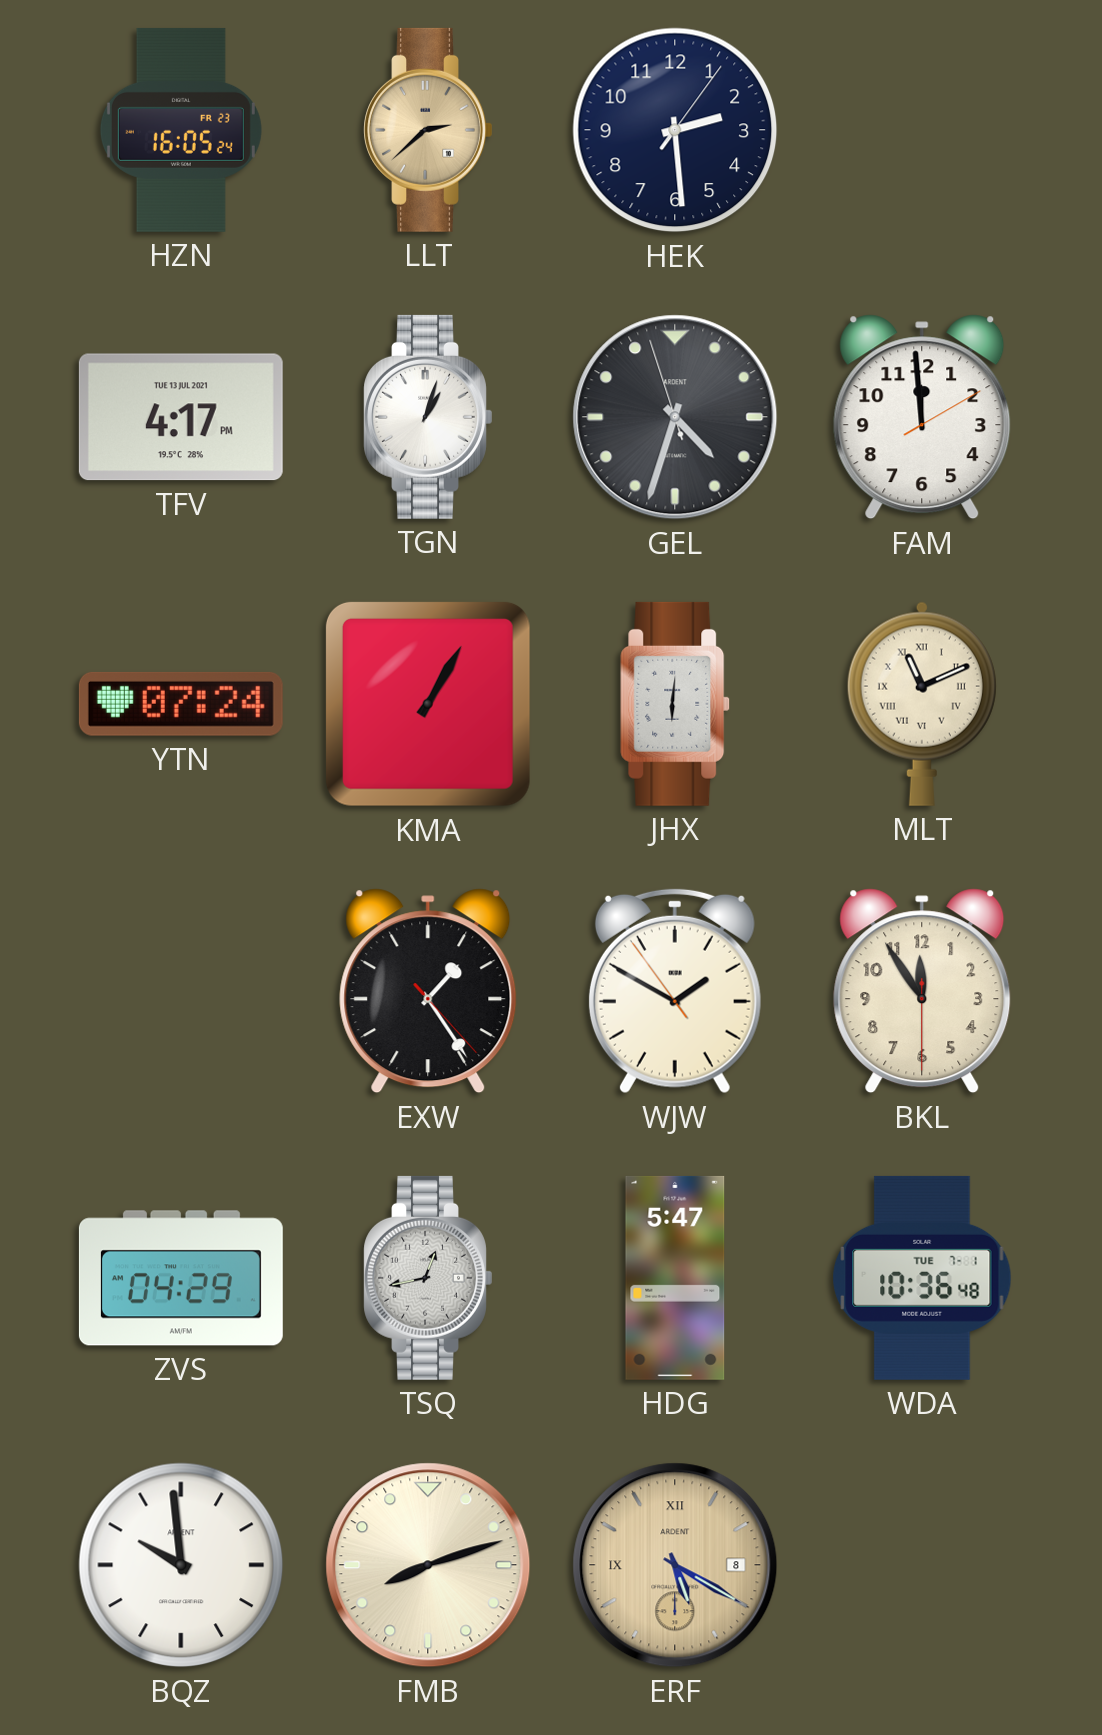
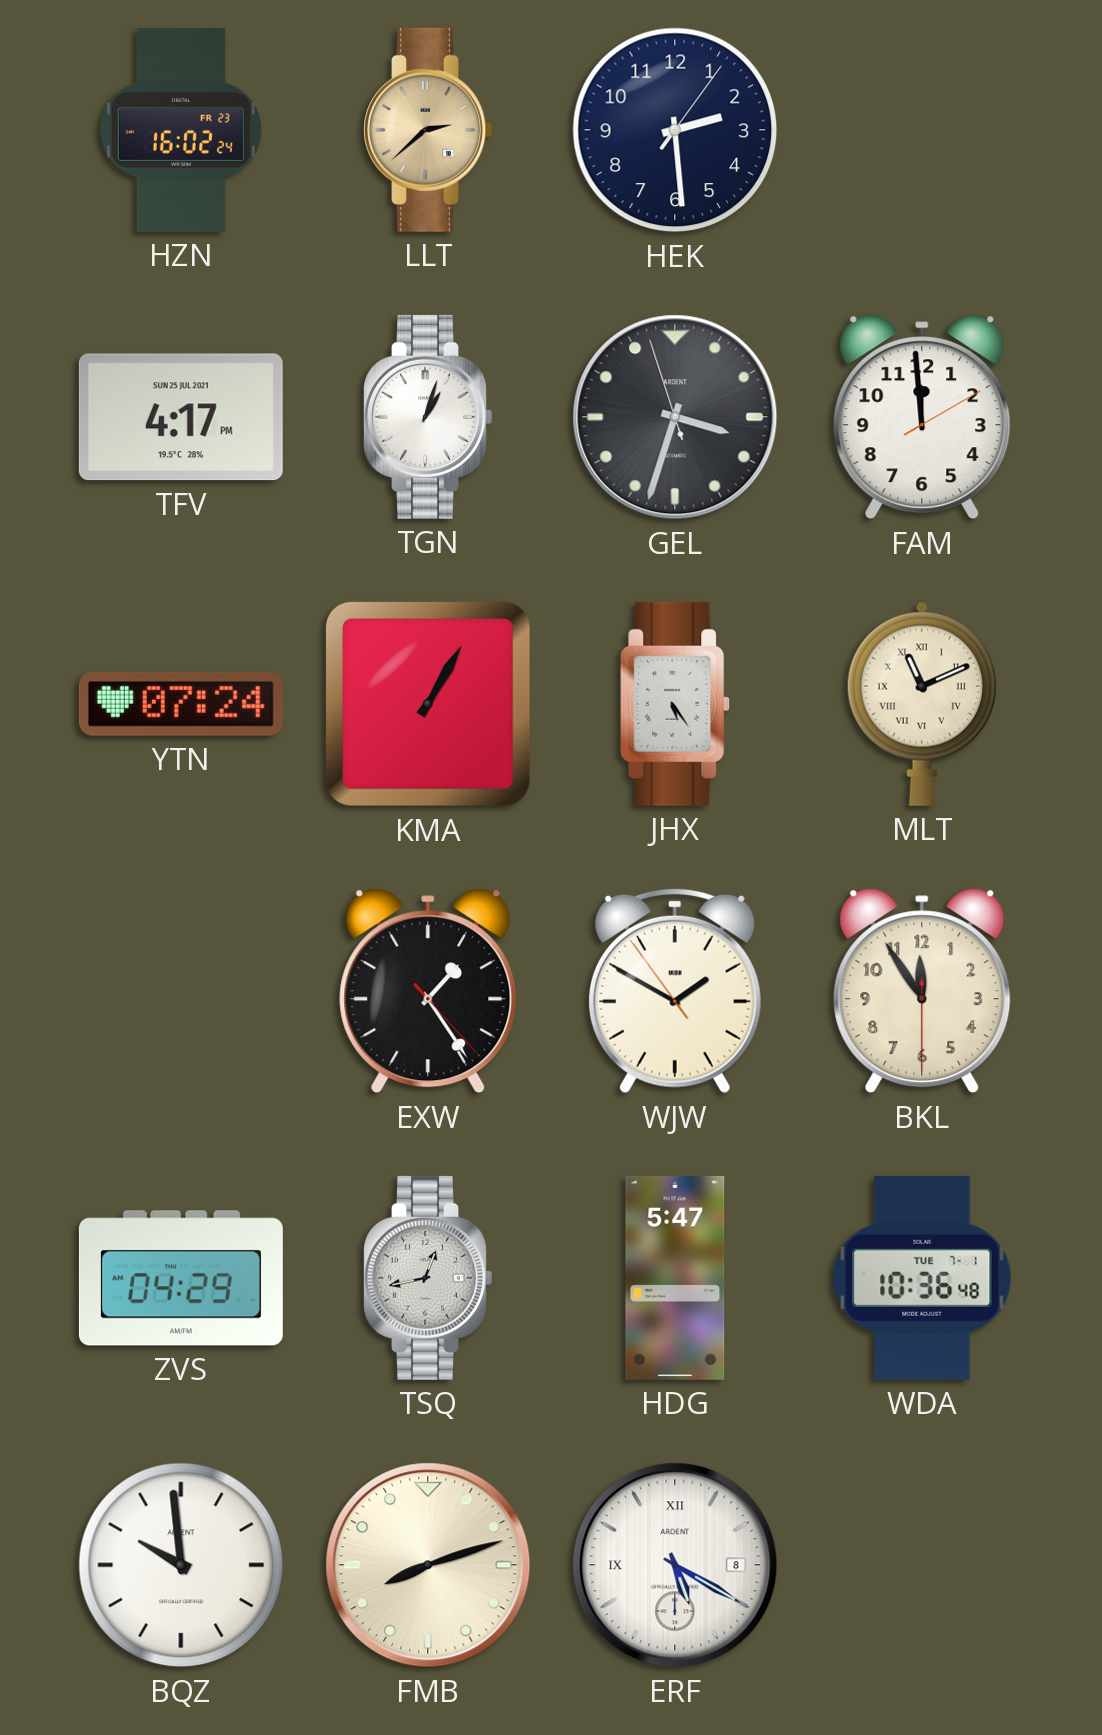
HZN: 16:05 -> 16:02
TFV date: TUE 13 JUL 2021 -> SUN 25 JUL 2021
GEL: 4:32 -> 3:32
JHX: 6:01 -> 5:24
ERF dial: champagne -> white
